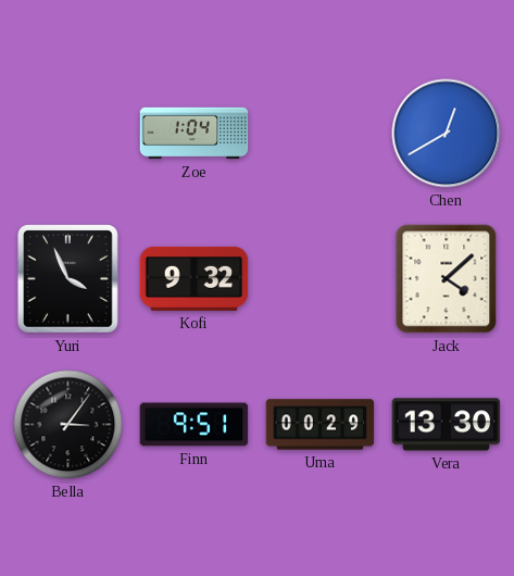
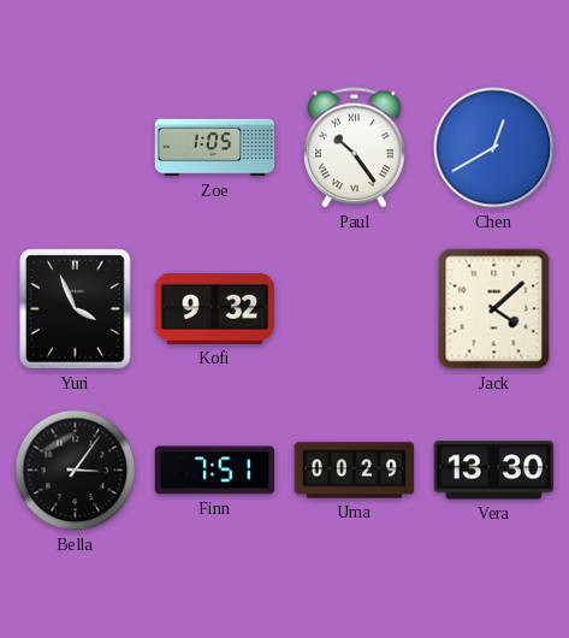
Zoe: 1:04 -> 1:05
Paul: none -> 10:24
Finn: 9:51 -> 7:51
